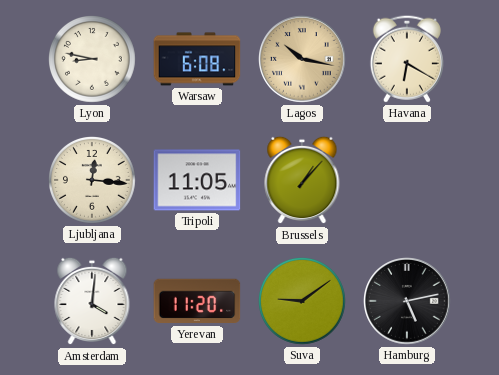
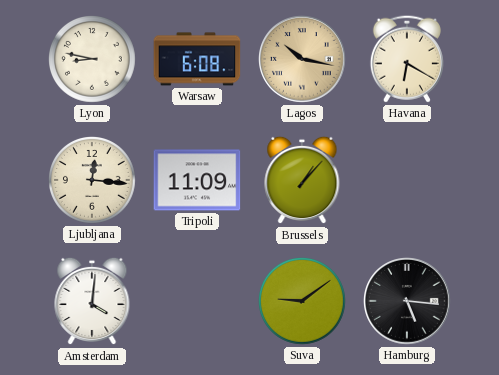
Tripoli: 11:05 -> 11:09
Yerevan: 11:20 -> none
Hamburg: 5:13 -> 5:16
